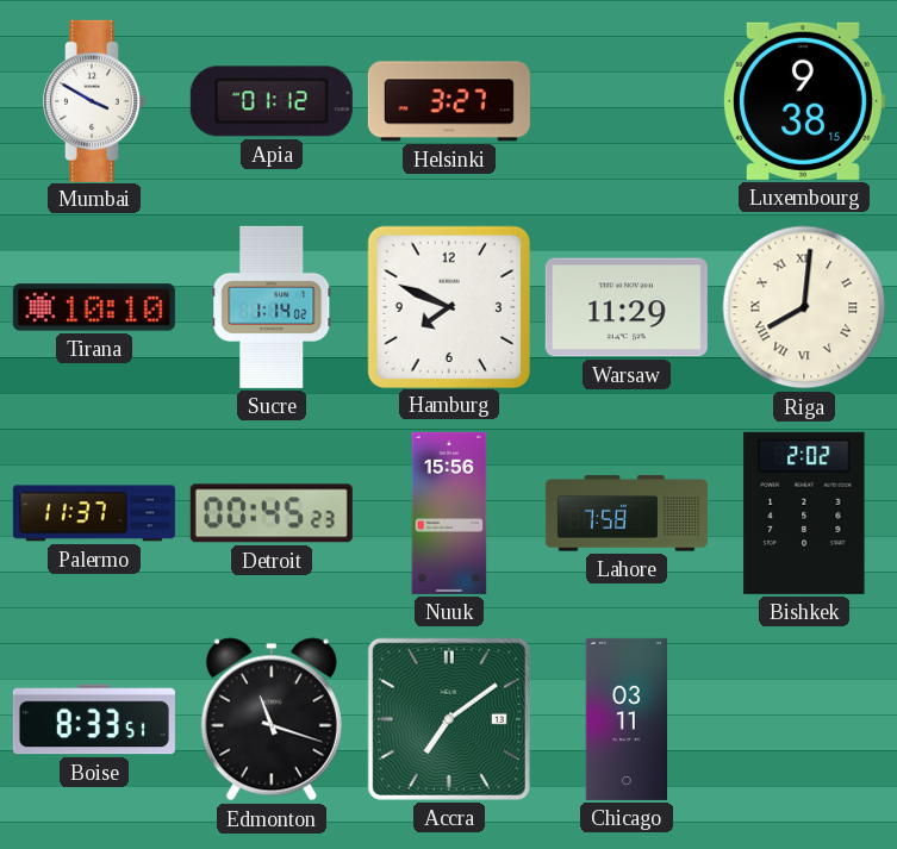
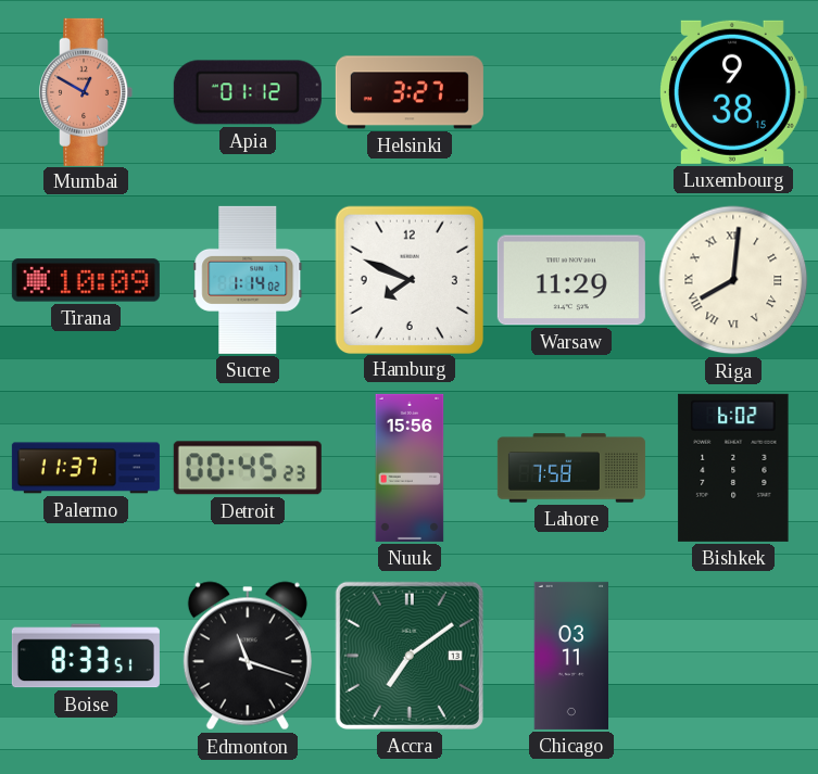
Mumbai: 3:50 -> 12:50
Mumbai dial: white -> salmon
Tirana: 10:10 -> 10:09
Bishkek: 2:02 -> 6:02
